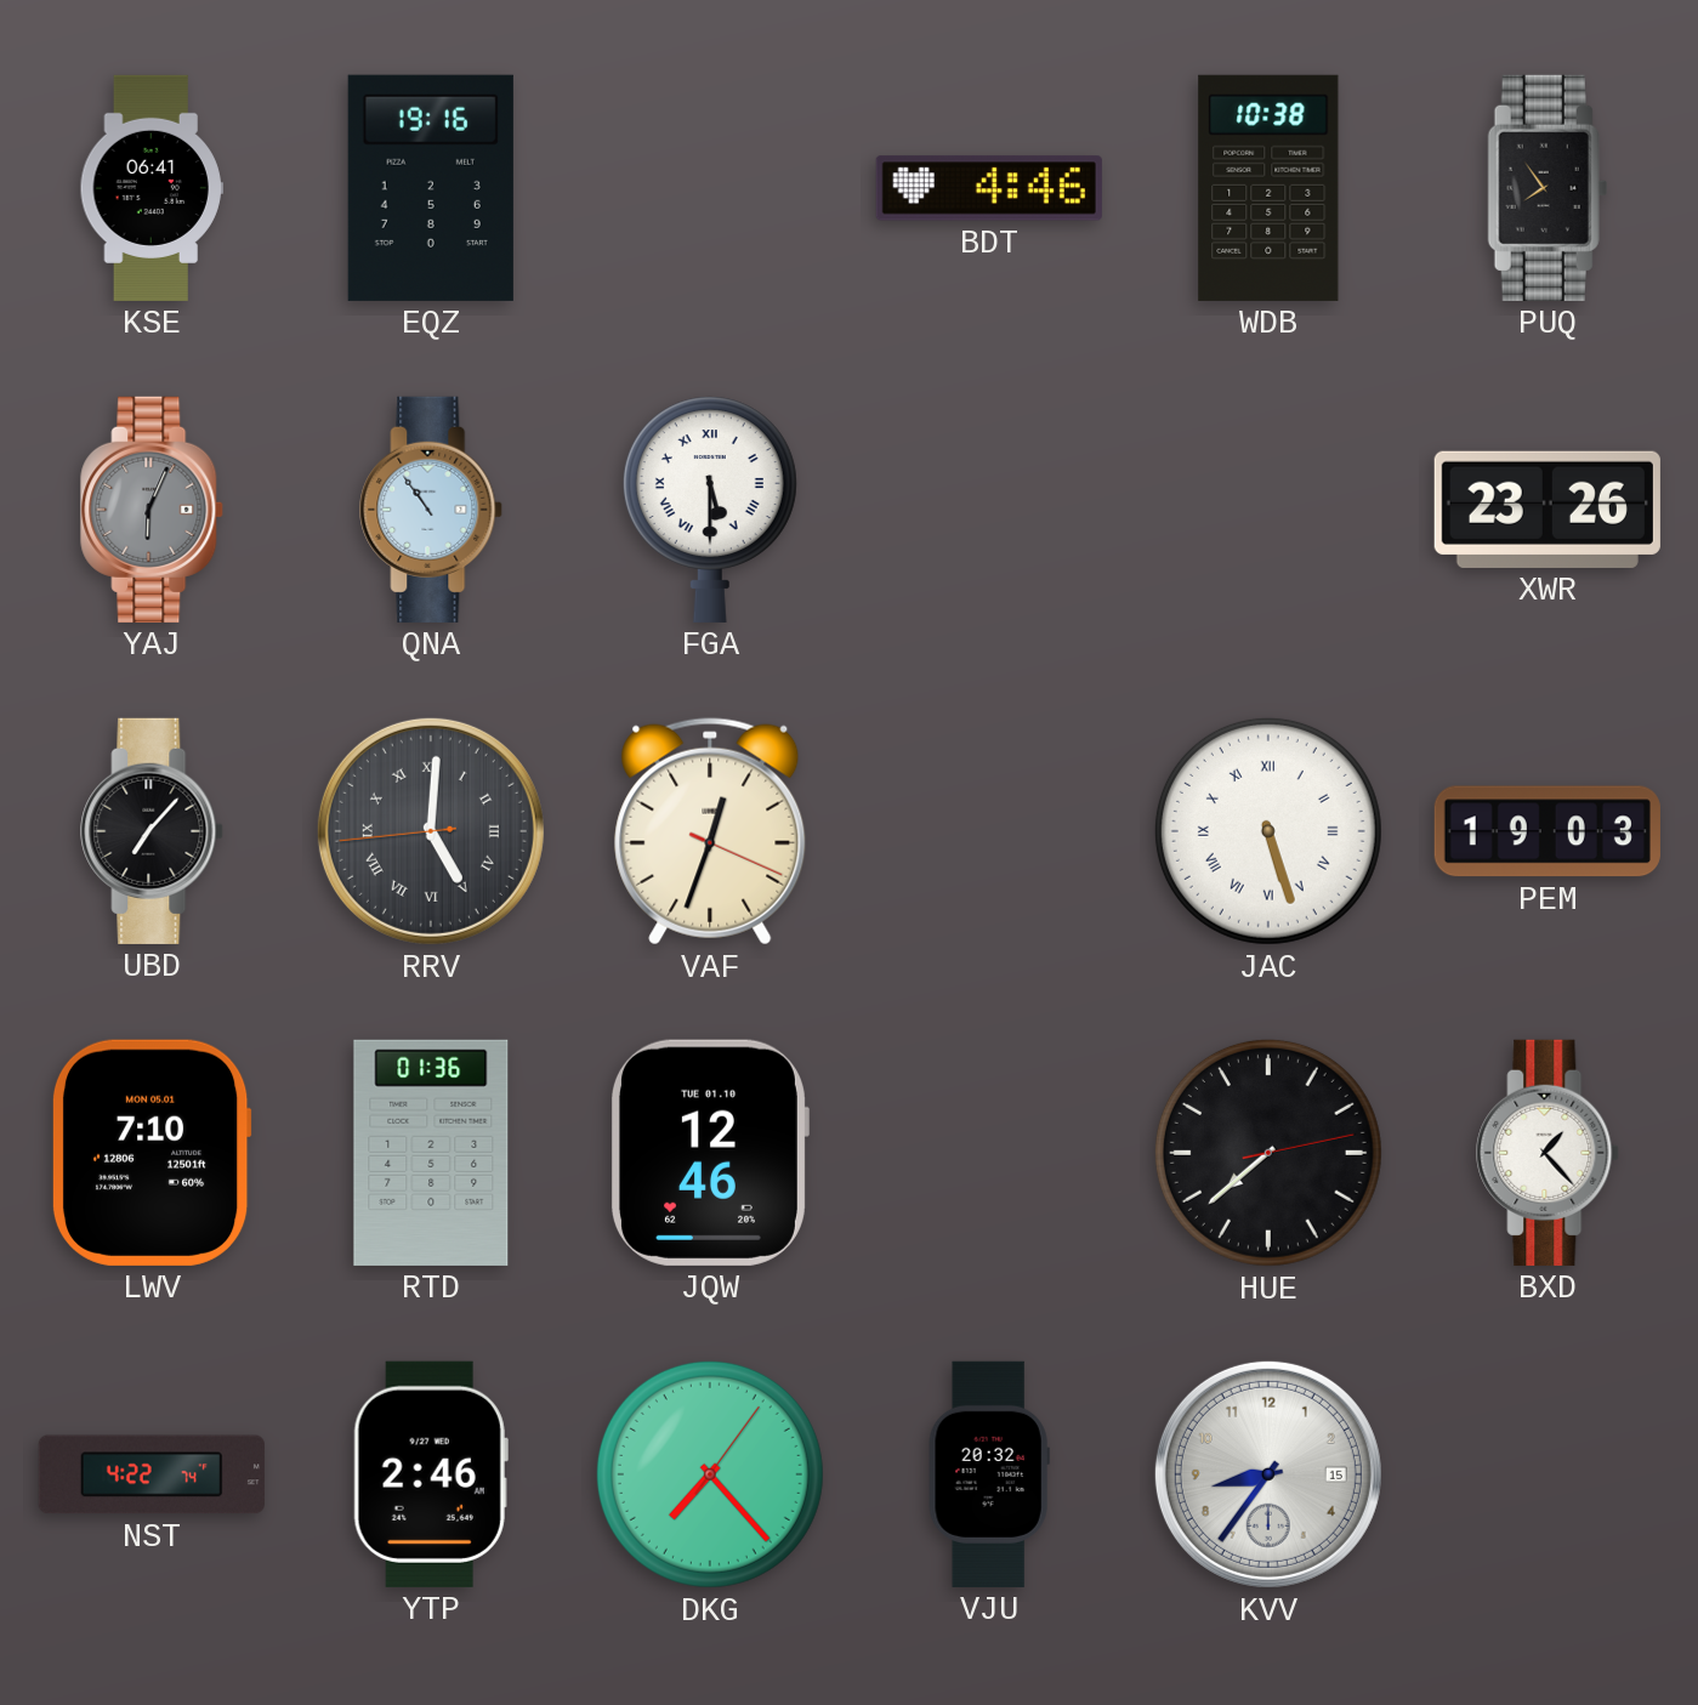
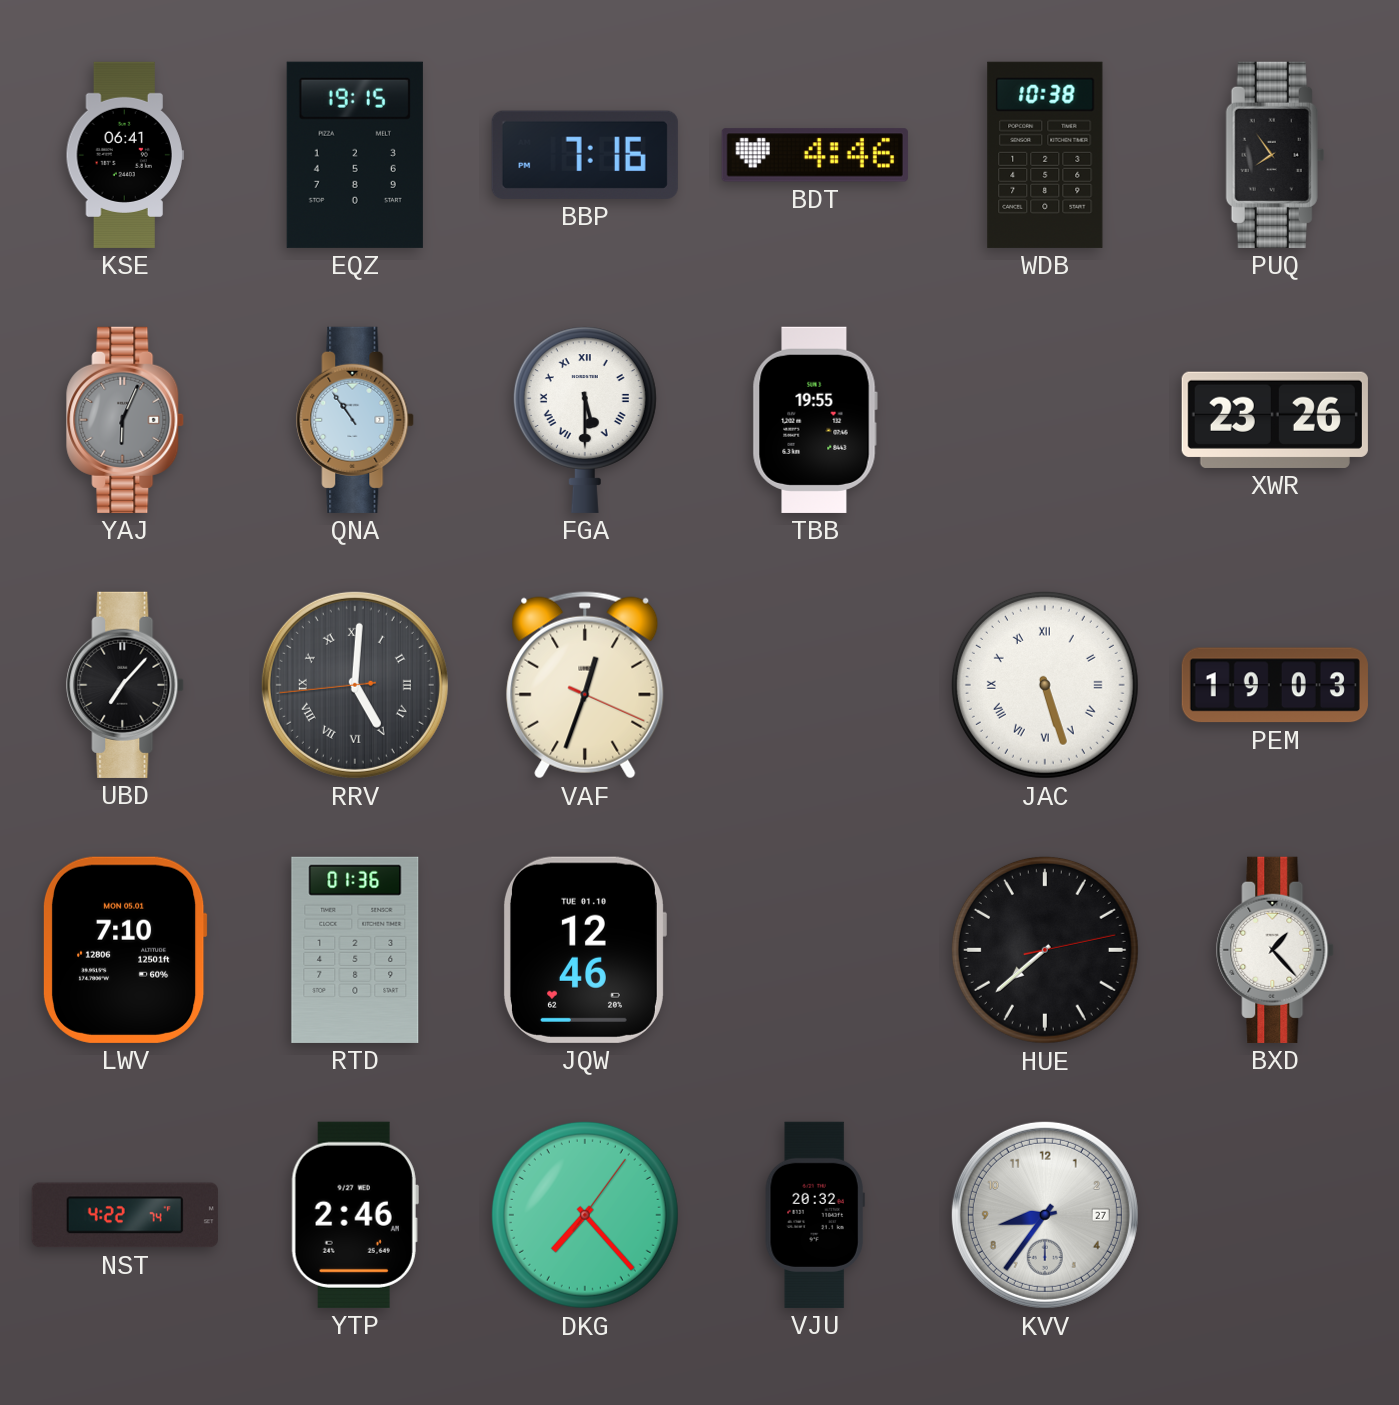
EQZ: 19:16 -> 19:15
BBP: none -> 7:16
TBB: none -> 19:55
KVV date: 15 -> 27
